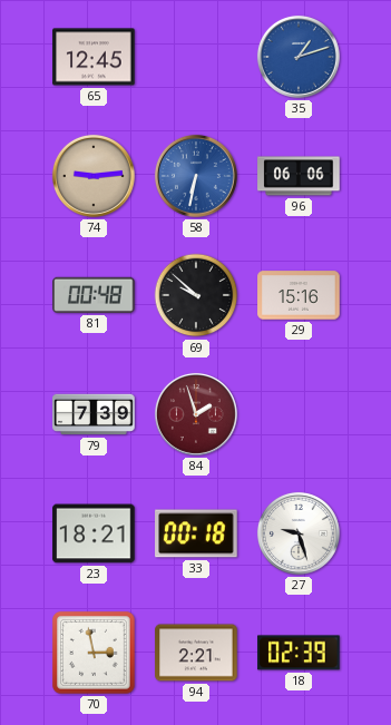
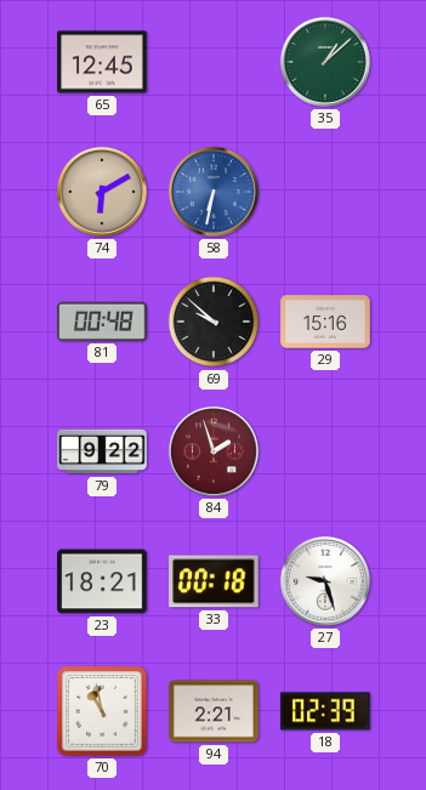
35: 1:12 -> 1:08
35 dial: blue -> green
74: 9:14 -> 6:10
96: 06:06 -> none
79: 7:39 -> 9:22
70: 2:58 -> 10:58
